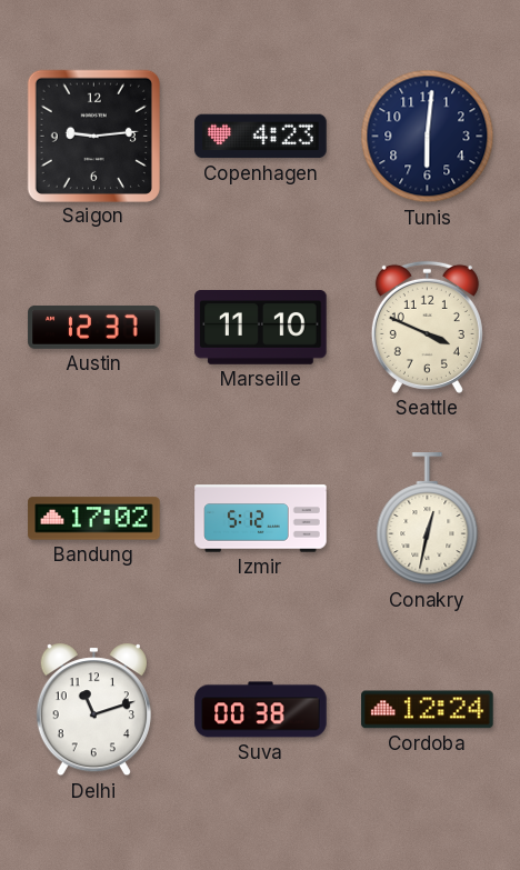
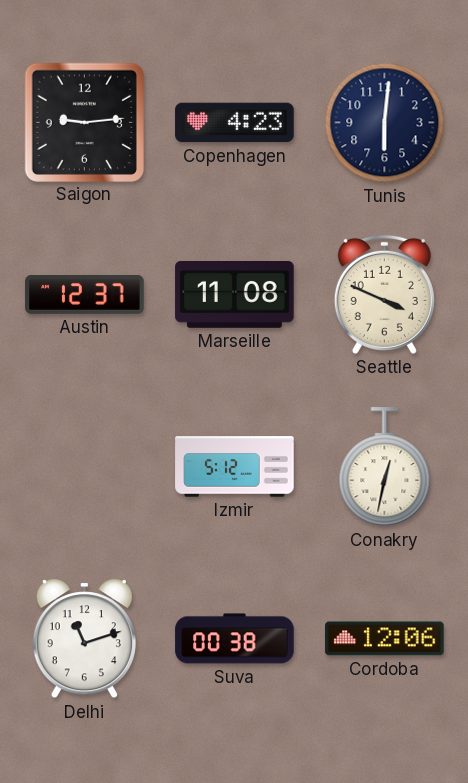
Marseille: 11:10 -> 11:08
Bandung: 17:02 -> none
Cordoba: 12:24 -> 12:06
